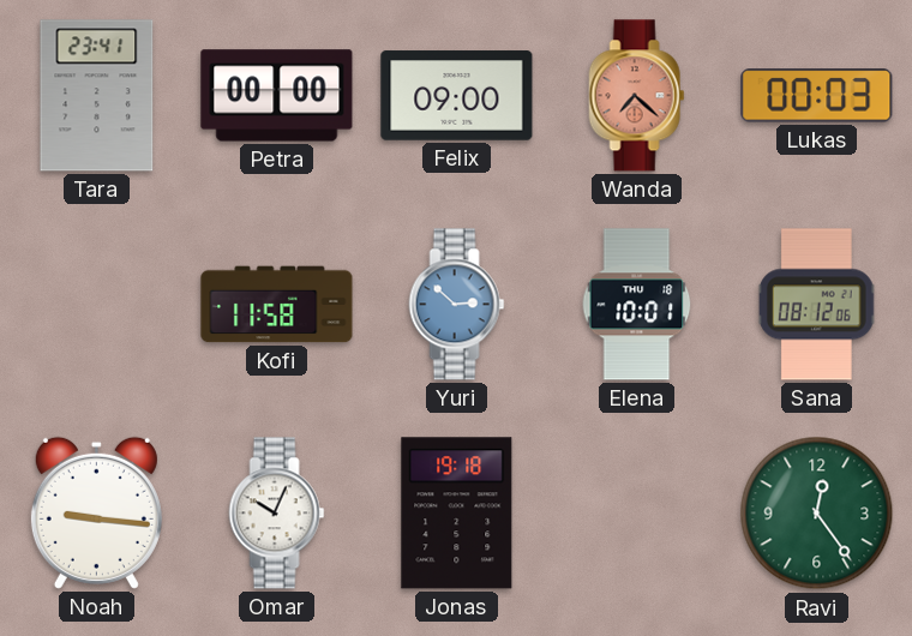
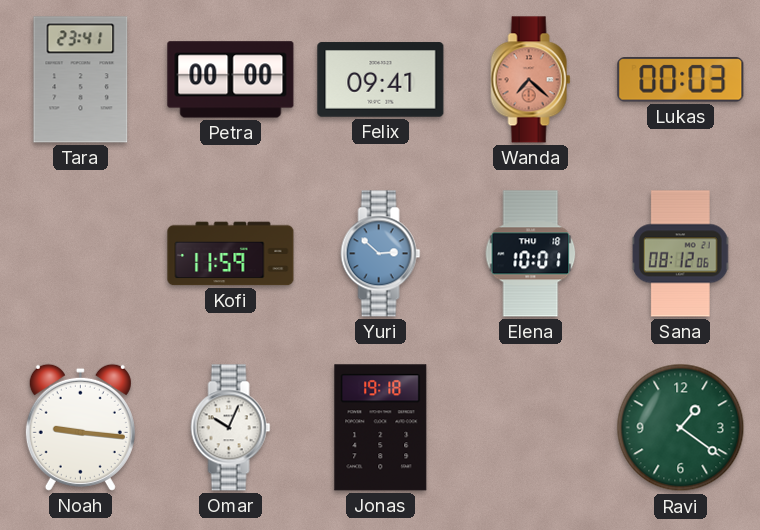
Felix: 09:00 -> 09:41
Kofi: 11:58 -> 11:59
Ravi: 12:24 -> 1:21
